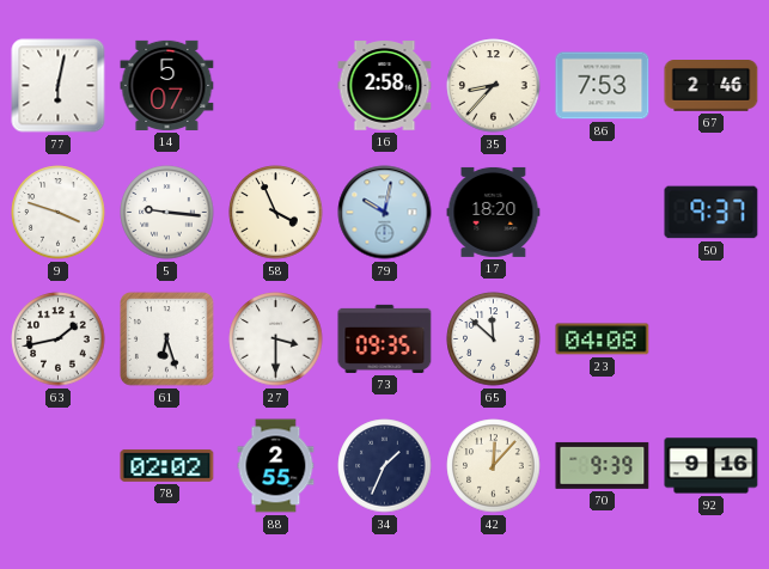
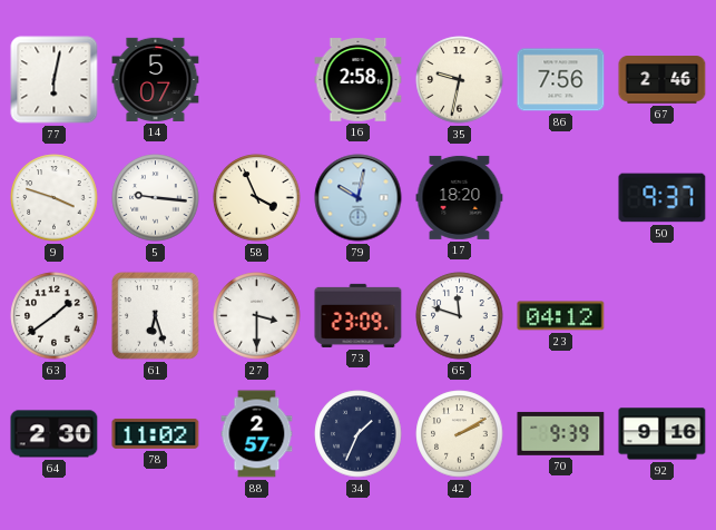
35: 8:37 -> 9:32
86: 7:53 -> 7:56
63: 1:43 -> 1:39
73: 09:35 -> 23:09
65: 11:52 -> 11:48
23: 04:08 -> 04:12
64: none -> 2:30
78: 02:02 -> 11:02
88: 2:55 -> 2:57
42: 12:07 -> 2:10
